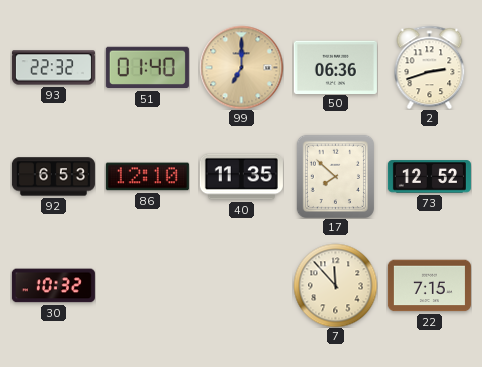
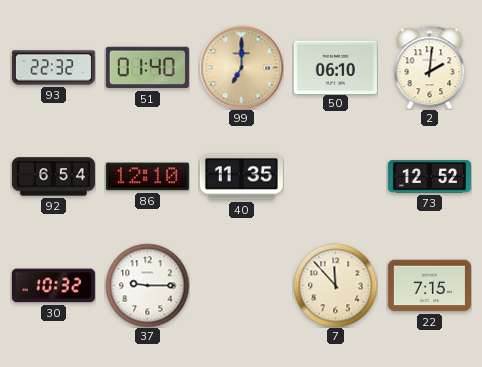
50: 06:36 -> 06:10
2: 2:42 -> 2:01
92: 6:53 -> 6:54
17: 7:52 -> none
37: none -> 9:15
